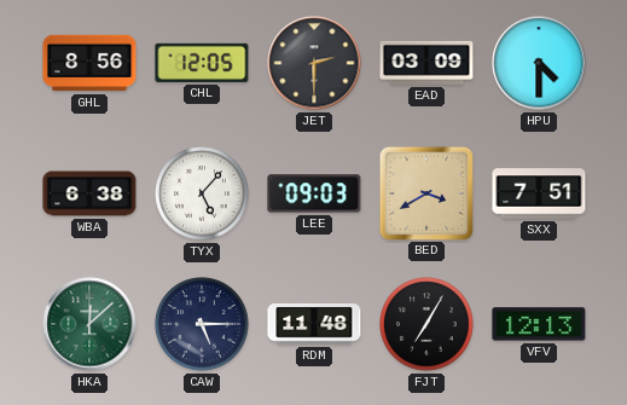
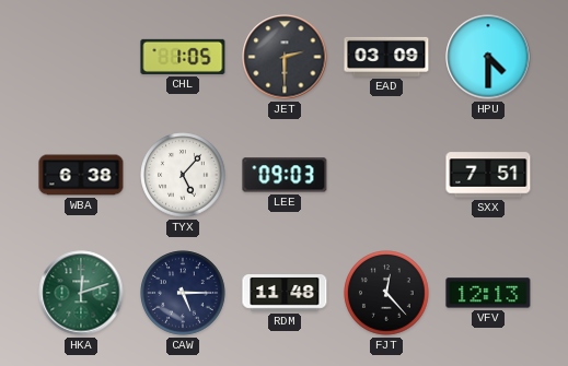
GHL: 8:56 -> none
CHL: 12:05 -> 1:05
BED: 3:40 -> none
HKA: 12:08 -> 12:12
FJT: 7:05 -> 12:23
